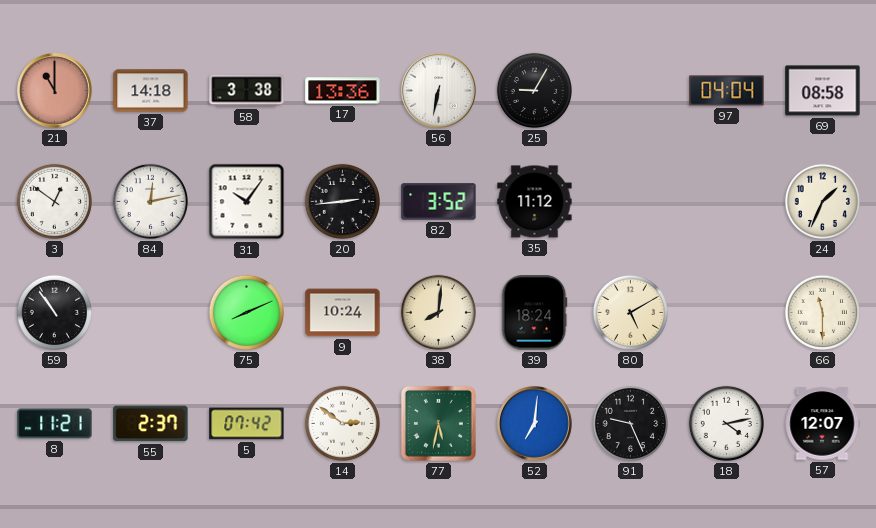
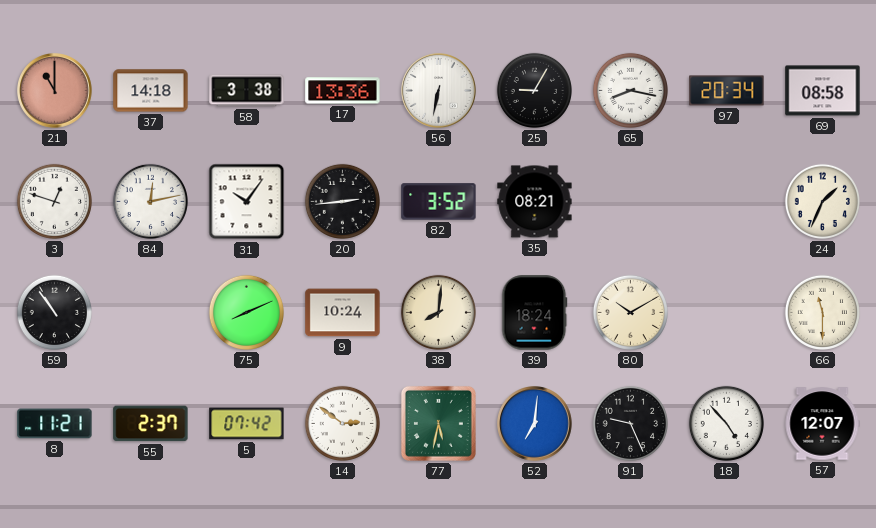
65: none -> 8:17
97: 04:04 -> 20:34
3: 12:51 -> 12:48
35: 11:12 -> 08:21
80: 5:10 -> 10:10
18: 4:13 -> 4:53
